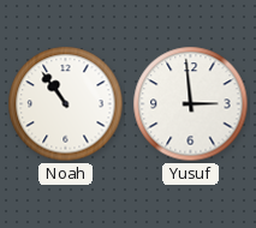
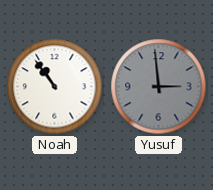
Yusuf dial: white -> grey
